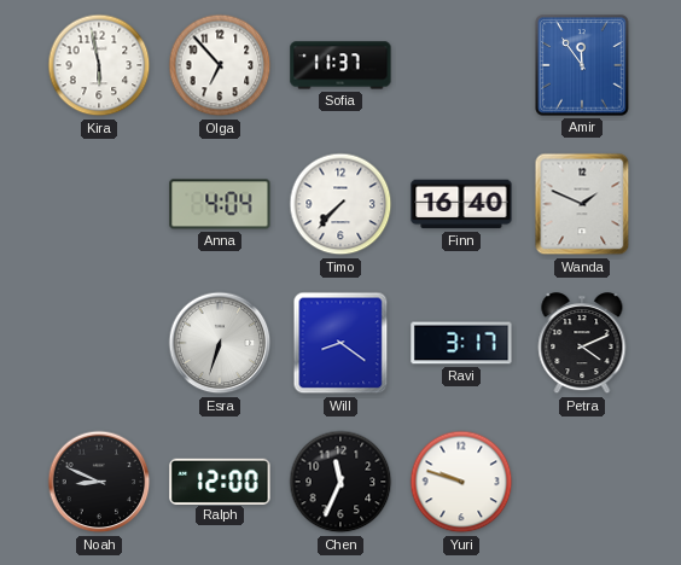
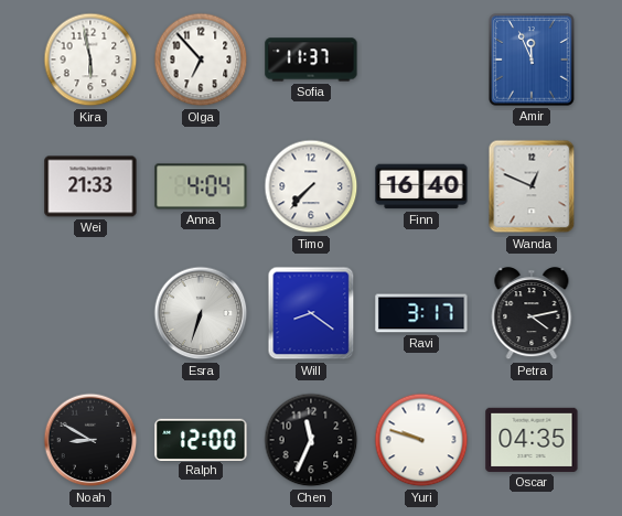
Amir: 11:54 -> 11:56
Wei: none -> 21:33
Wanda: 1:49 -> 12:49
Petra: 4:11 -> 4:13
Noah: 8:49 -> 8:50
Oscar: none -> 04:35
